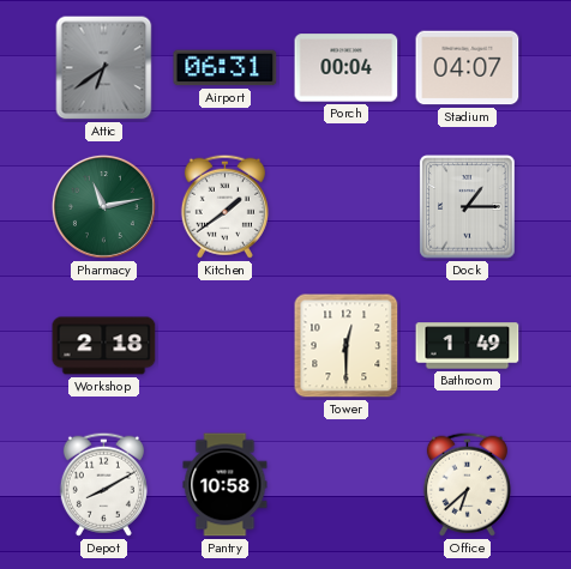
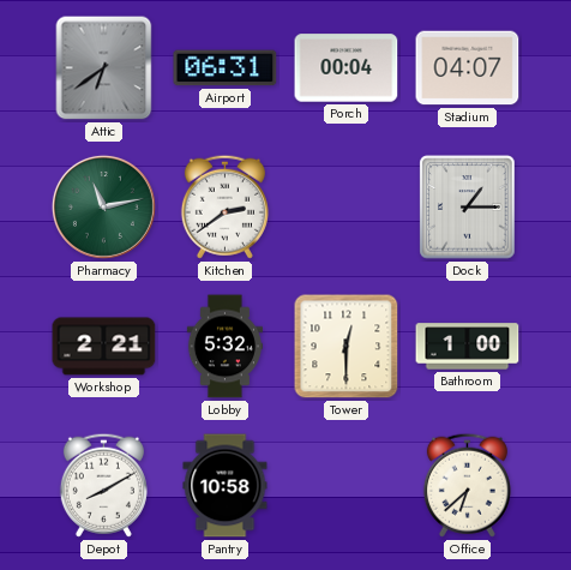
Kitchen: 1:39 -> 2:39
Workshop: 2:18 -> 2:21
Lobby: none -> 5:32
Bathroom: 1:49 -> 1:00
